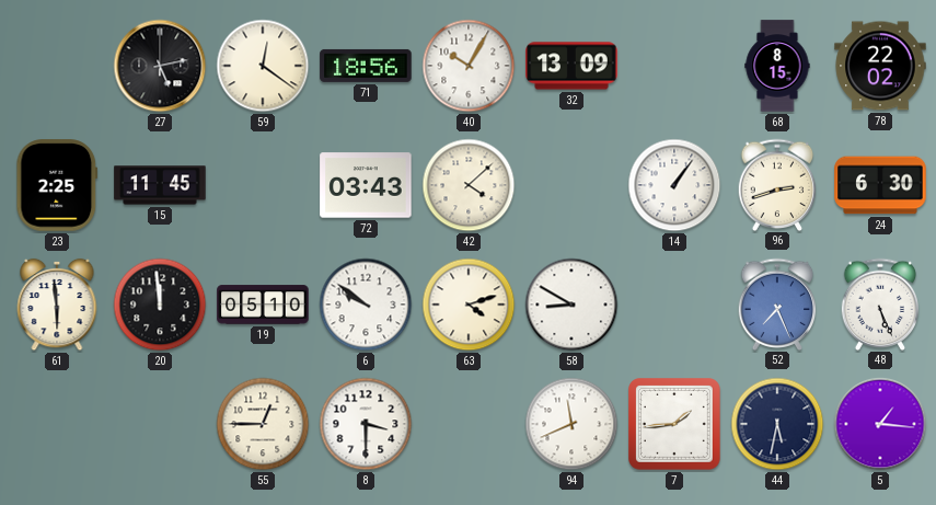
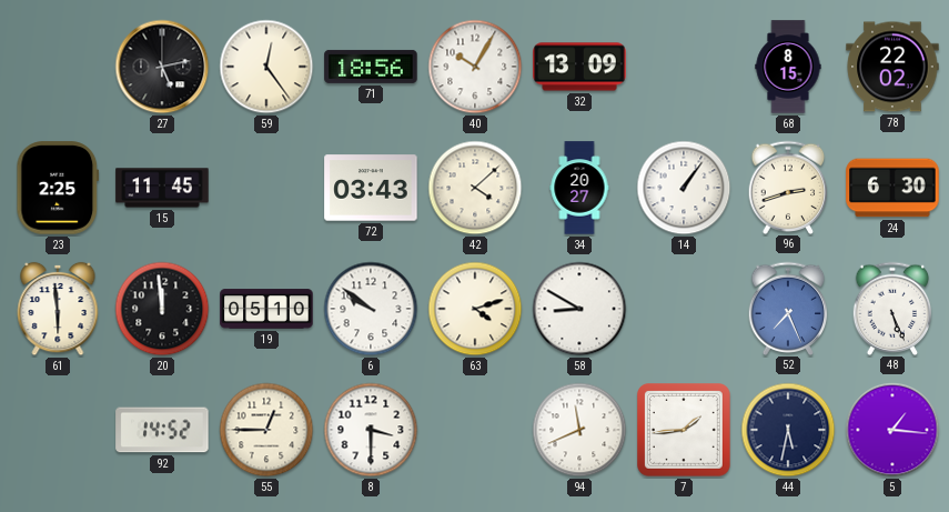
59: 12:21 -> 12:24
34: none -> 20:27
92: none -> 14:52
